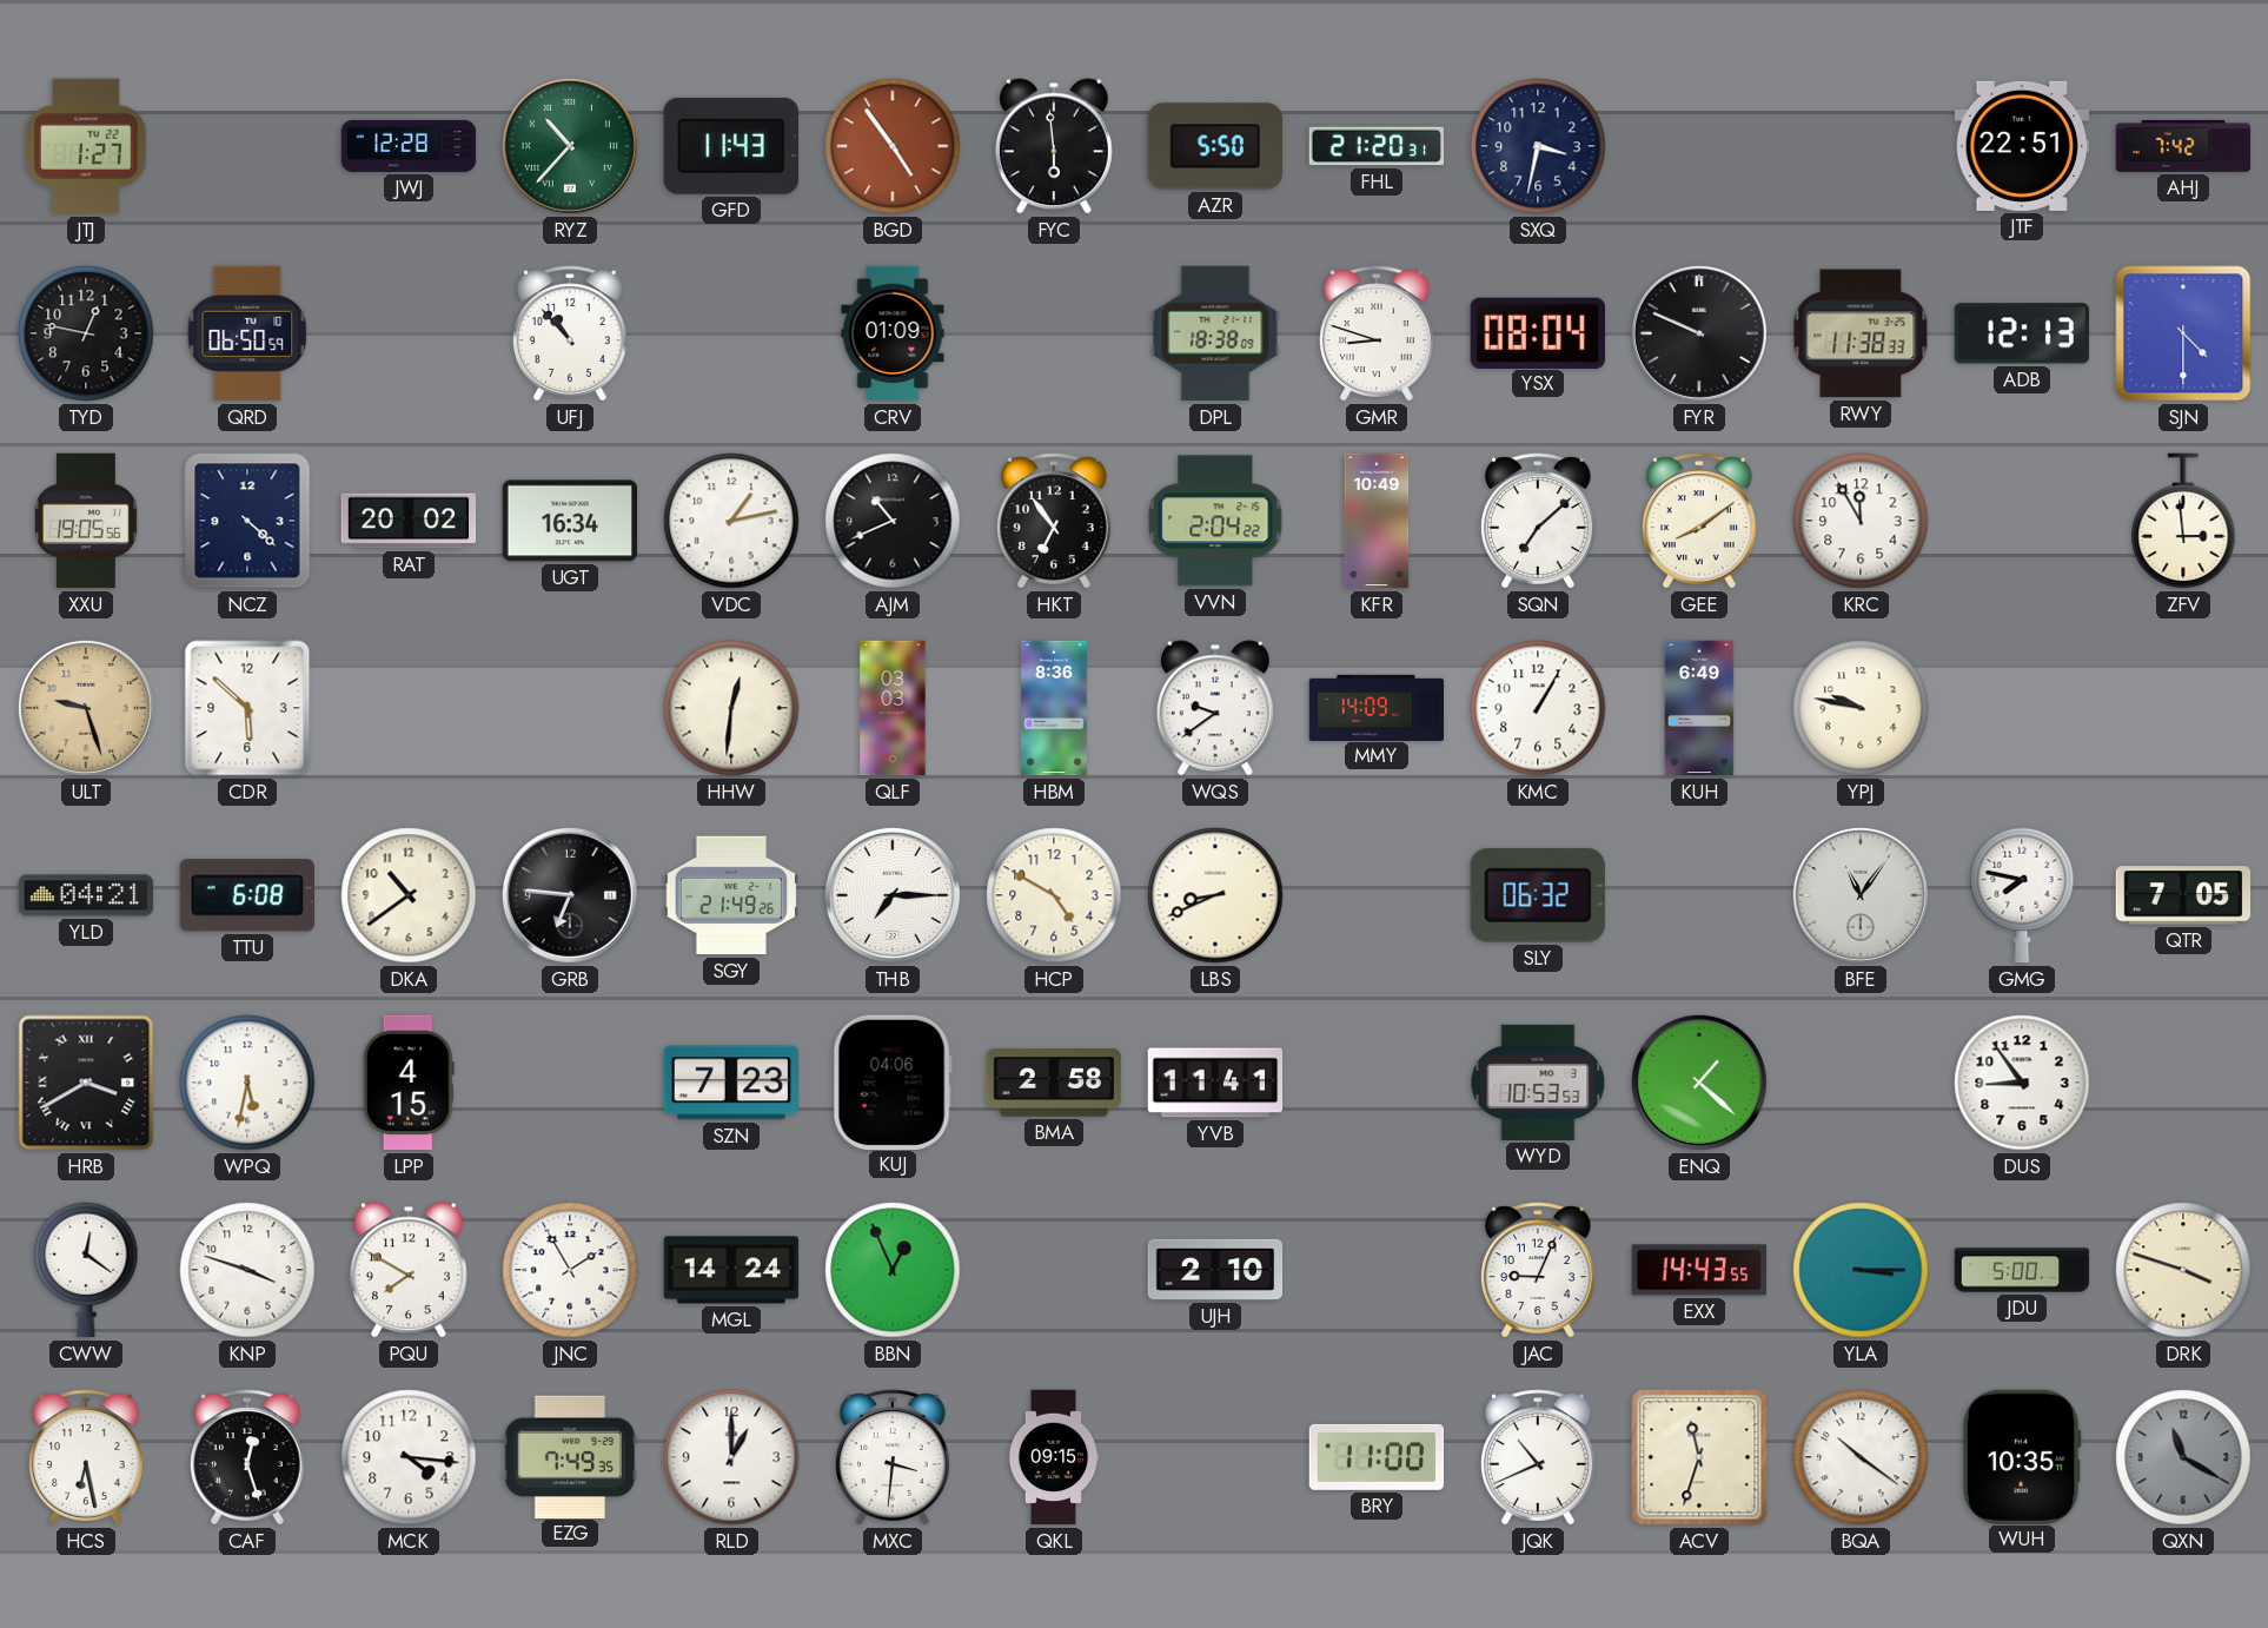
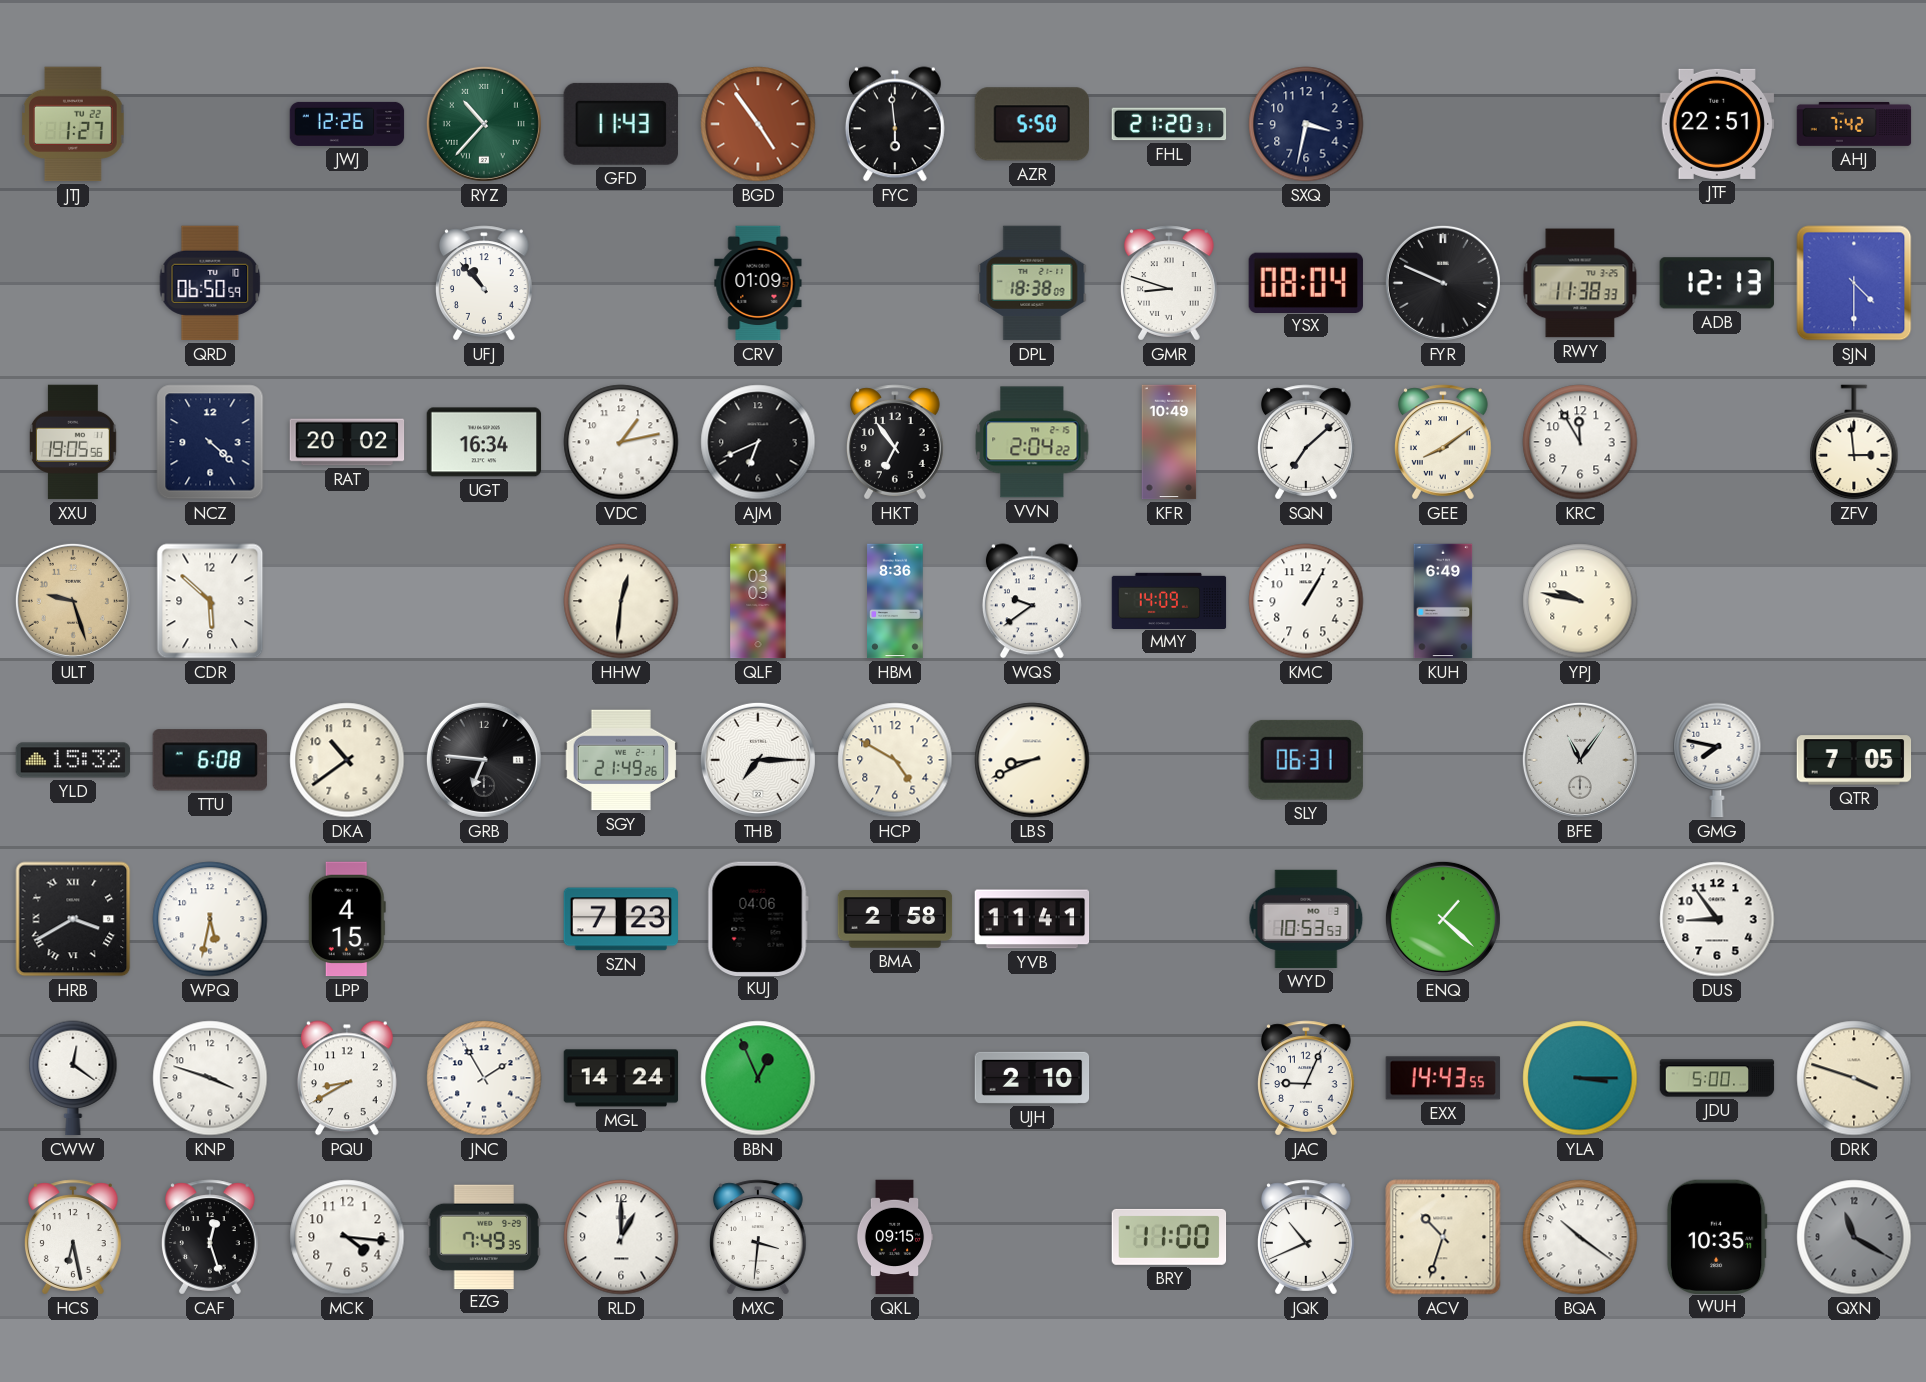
JWJ: 12:28 -> 12:26
TYD: 12:47 -> none
AJM: 10:41 -> 6:41
YLD: 04:21 -> 15:32
SLY: 06:32 -> 06:31
PQU: 7:50 -> 8:40
ACV: 11:33 -> 10:33
